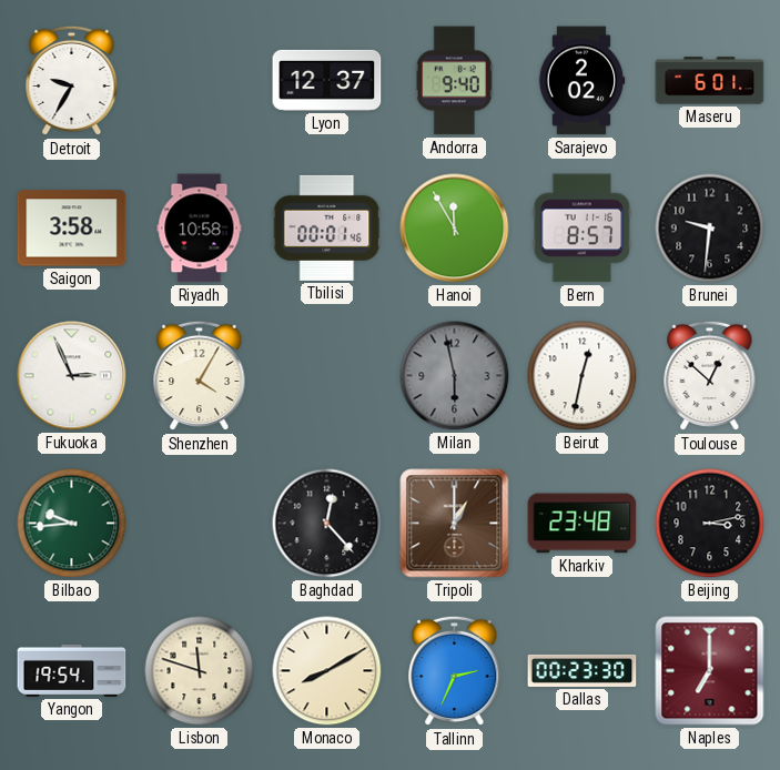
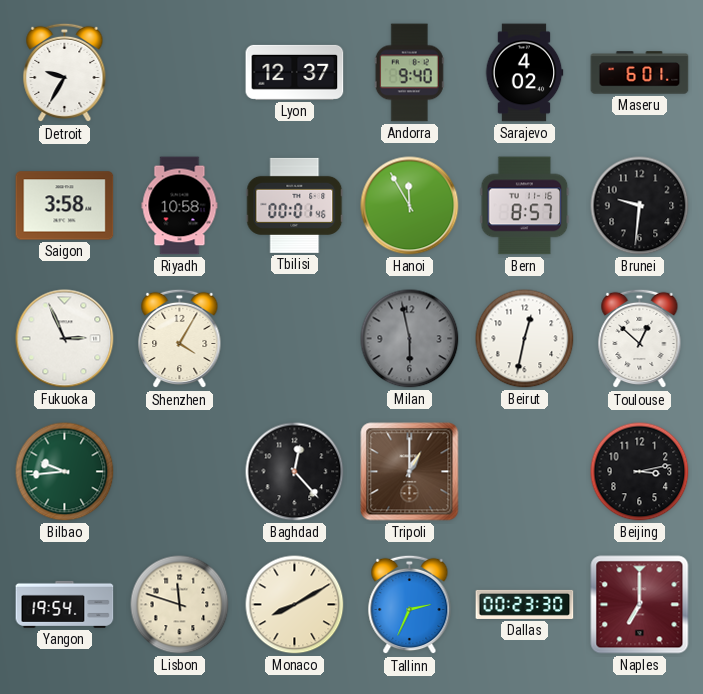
Sarajevo: 2:02 -> 4:02
Kharkiv: 23:48 -> none
